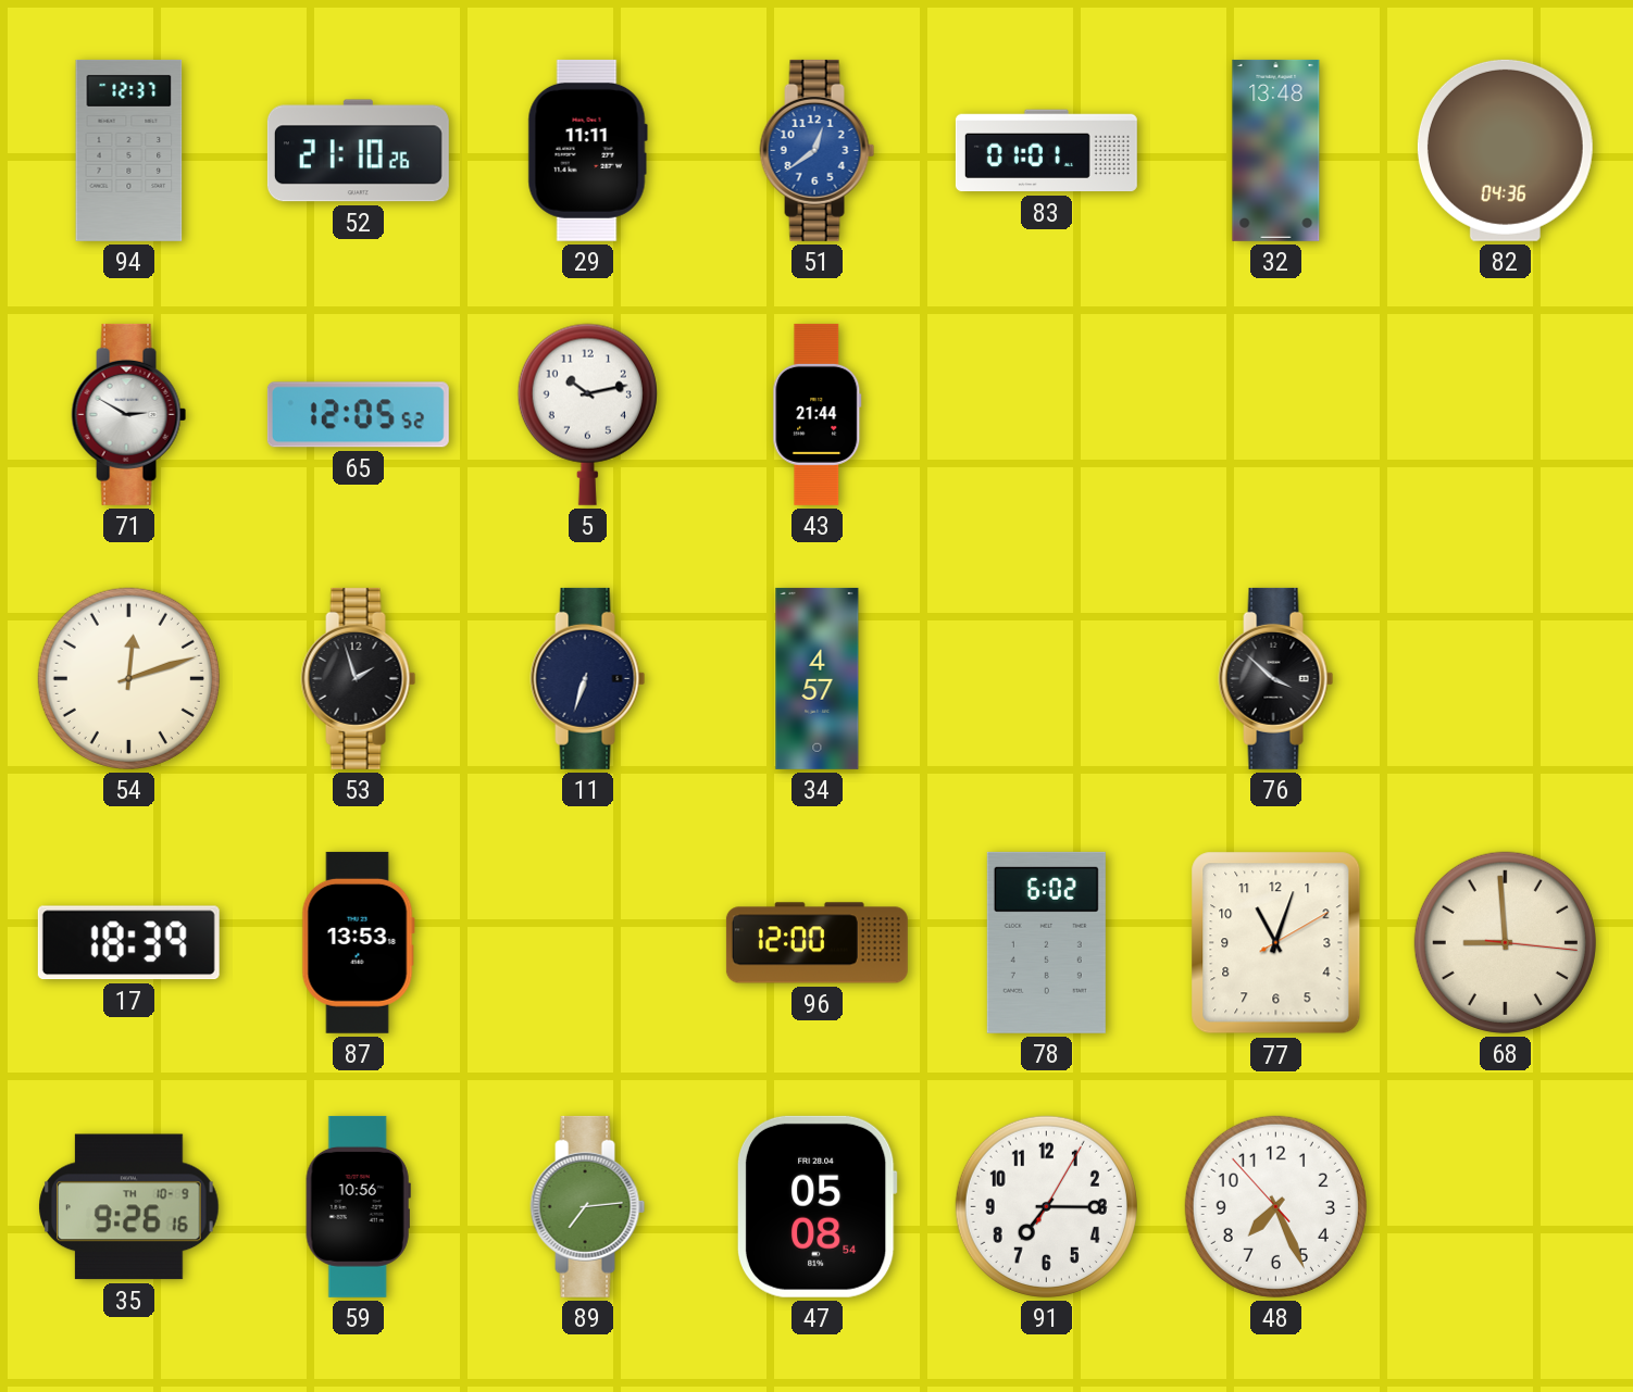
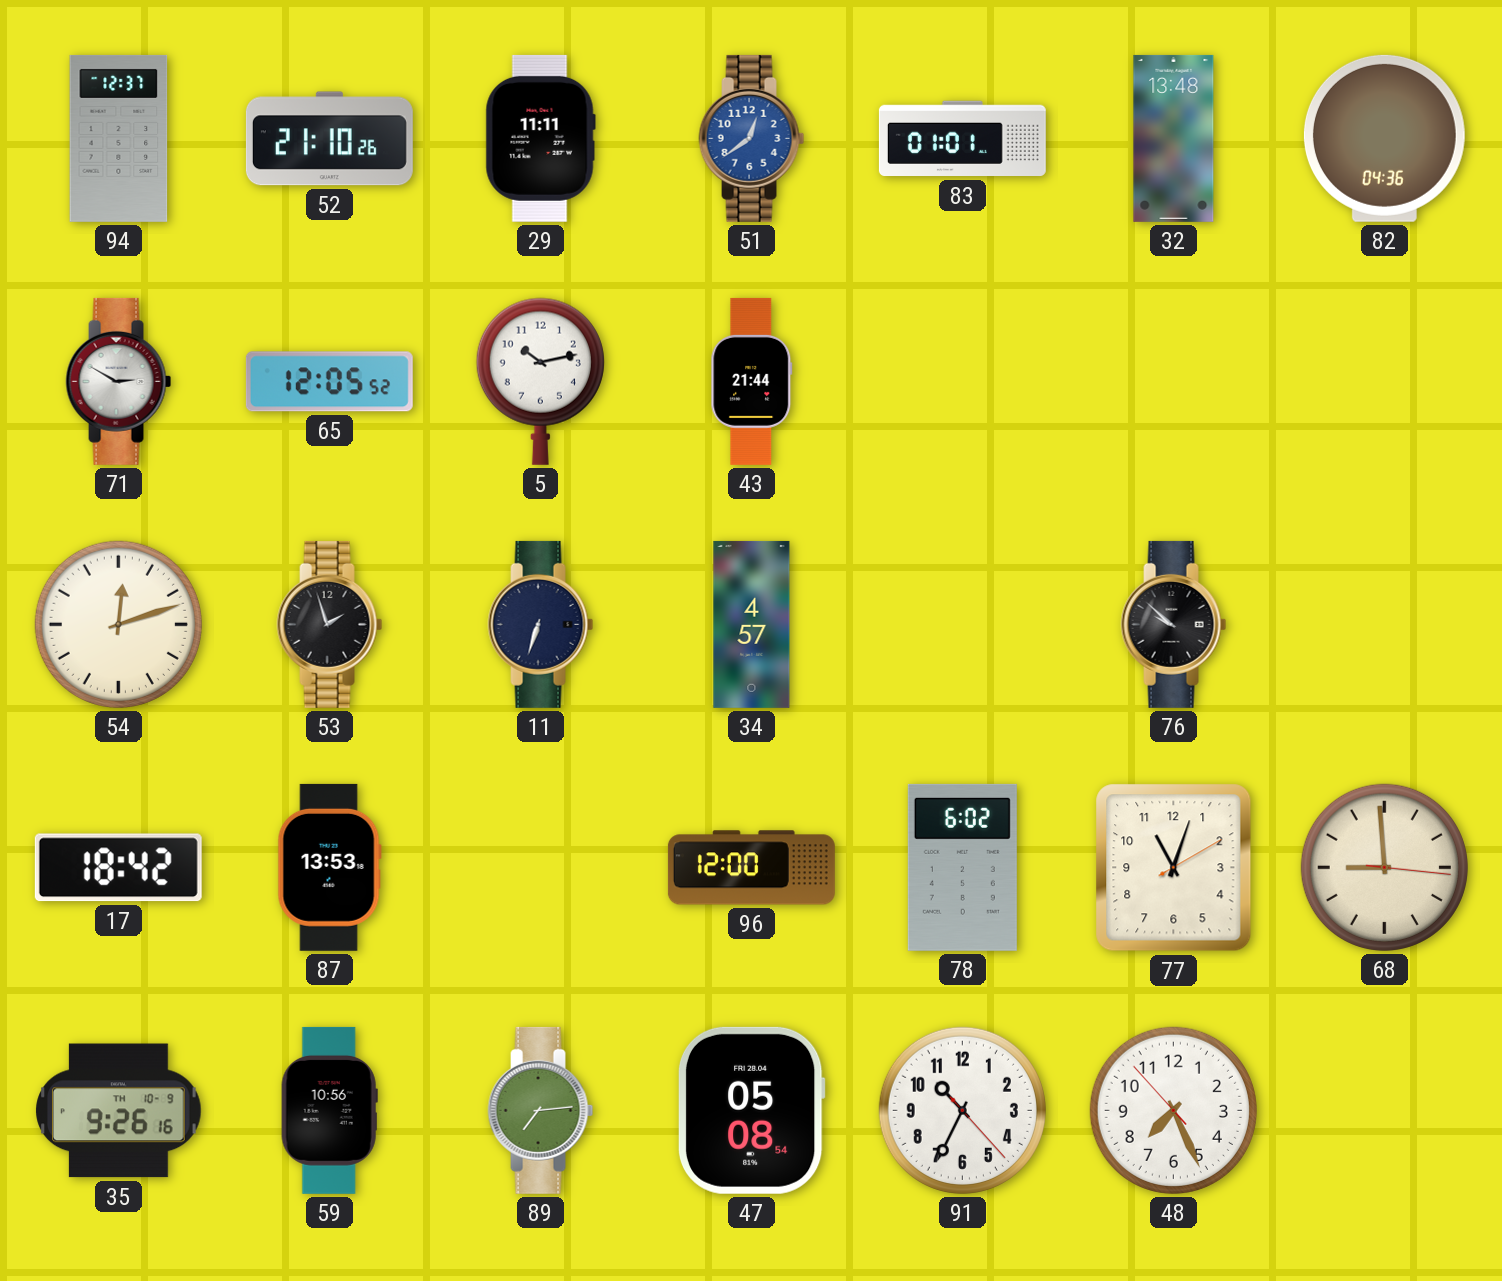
76: 3:52 -> 9:52
17: 18:39 -> 18:42
91: 7:15 -> 10:34
